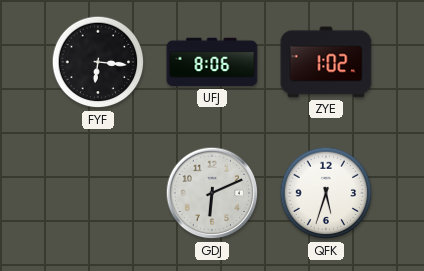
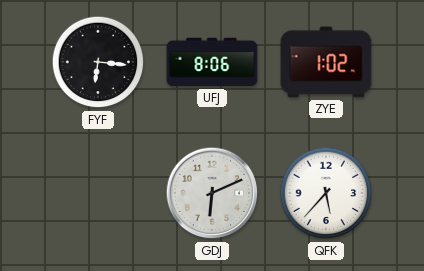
QFK: 5:33 -> 5:37
